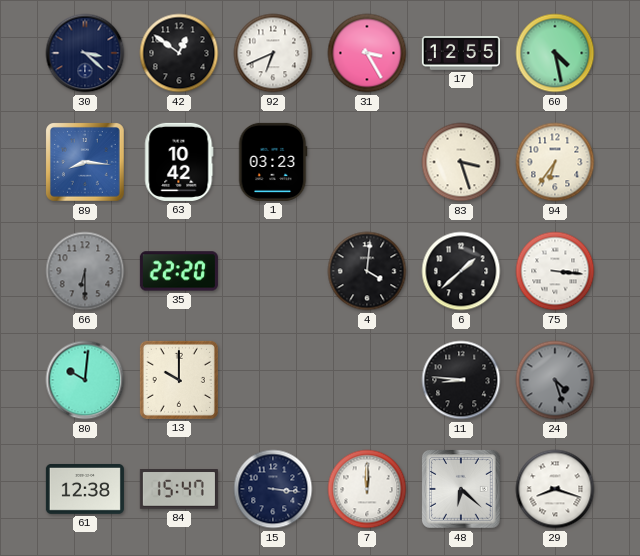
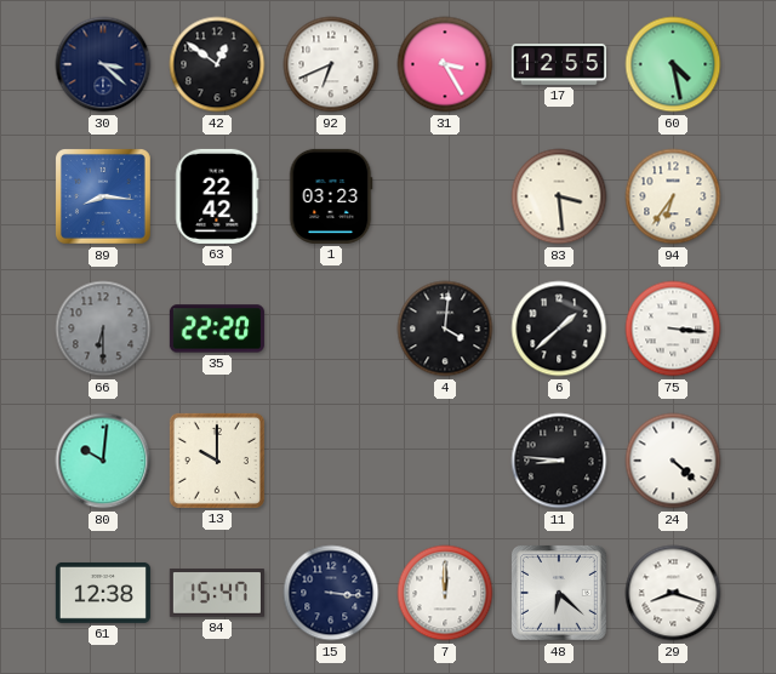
63: 10:42 -> 22:42
83: 3:27 -> 3:29
24: 4:27 -> 4:22
24 dial: grey -> white
